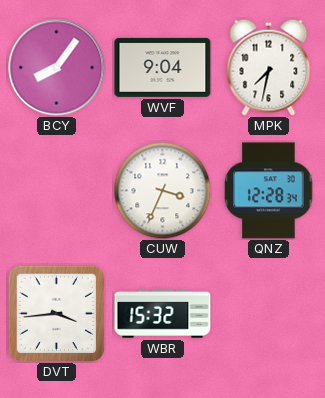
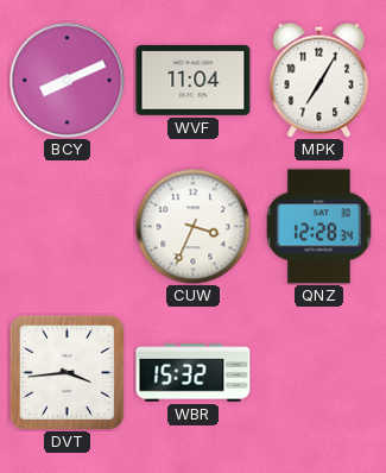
BCY: 8:06 -> 8:11
WVF: 9:04 -> 11:04
MPK: 7:32 -> 7:05
